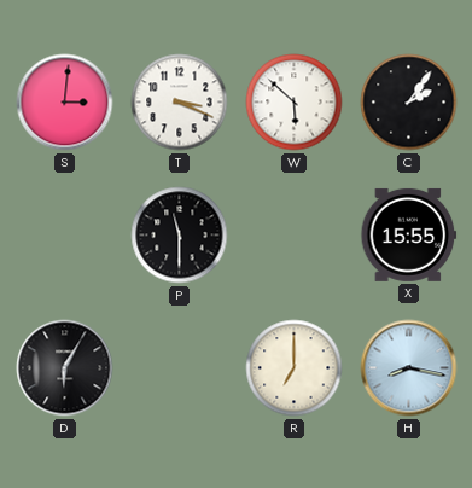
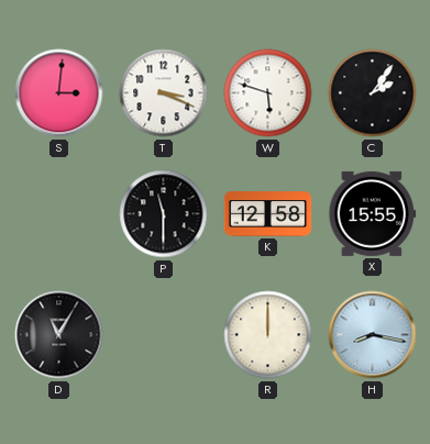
W: 5:52 -> 5:48
K: none -> 12:58
D: 6:05 -> 11:05
R: 7:00 -> 12:00
